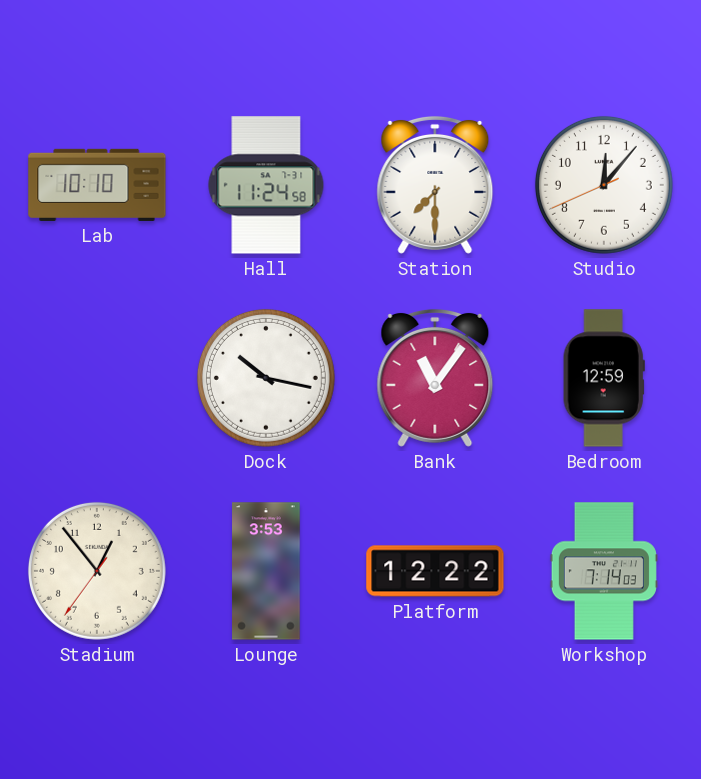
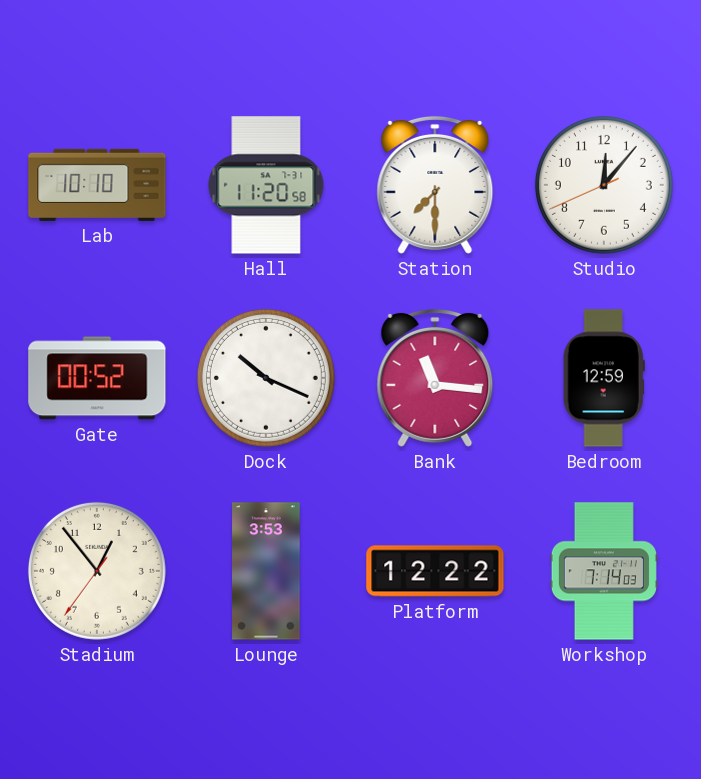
Hall: 11:24 -> 11:20
Gate: none -> 00:52
Dock: 10:17 -> 10:19
Bank: 11:06 -> 11:16
